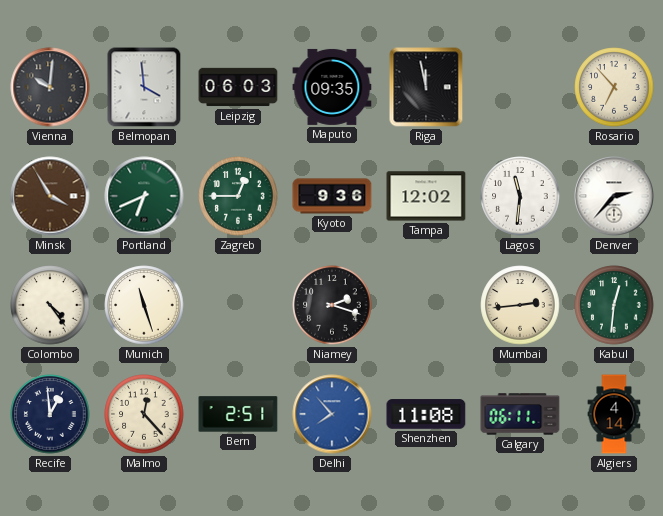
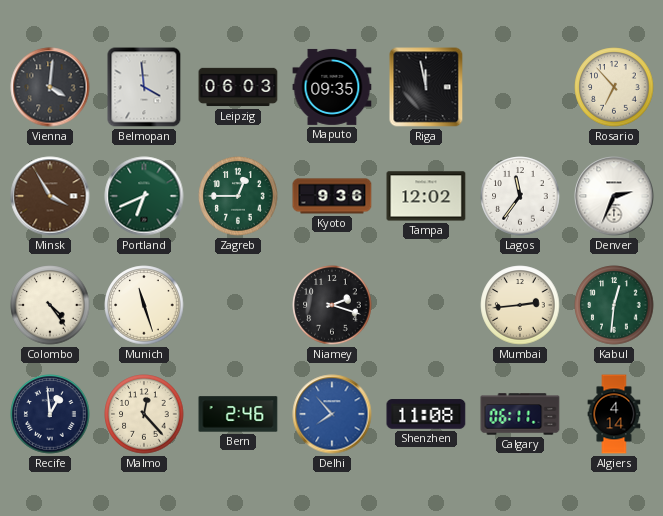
Vienna: 10:01 -> 4:01
Lagos: 11:31 -> 11:36
Denver: 2:37 -> 2:34
Bern: 2:51 -> 2:46
